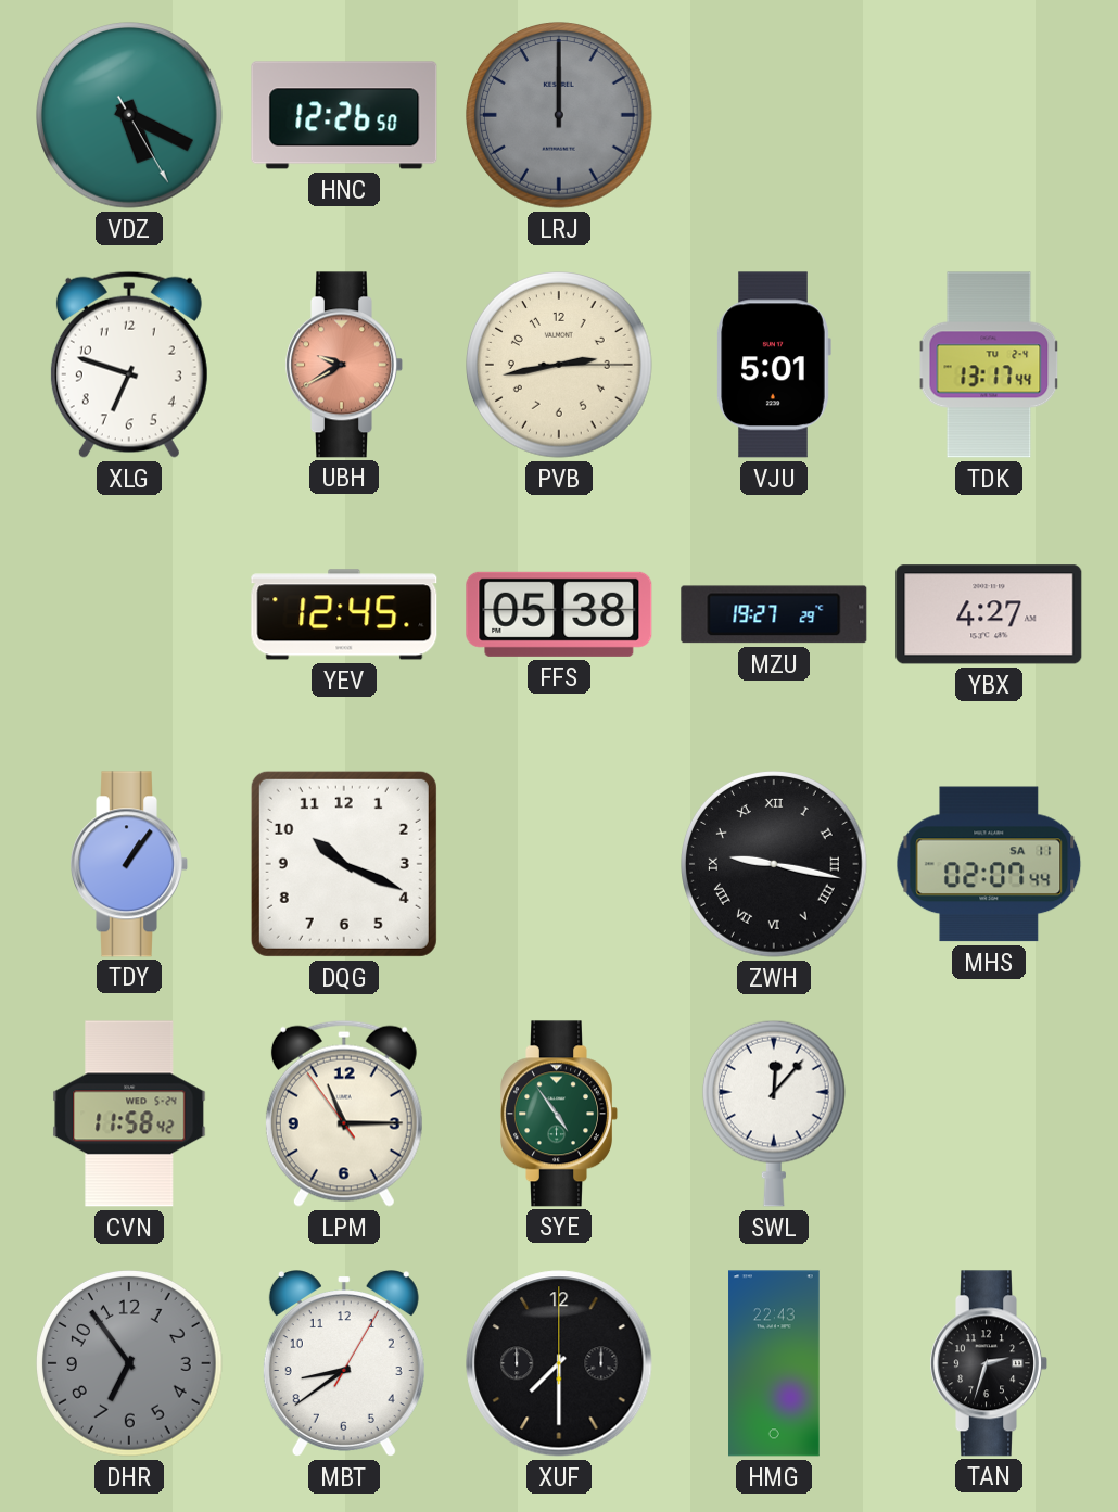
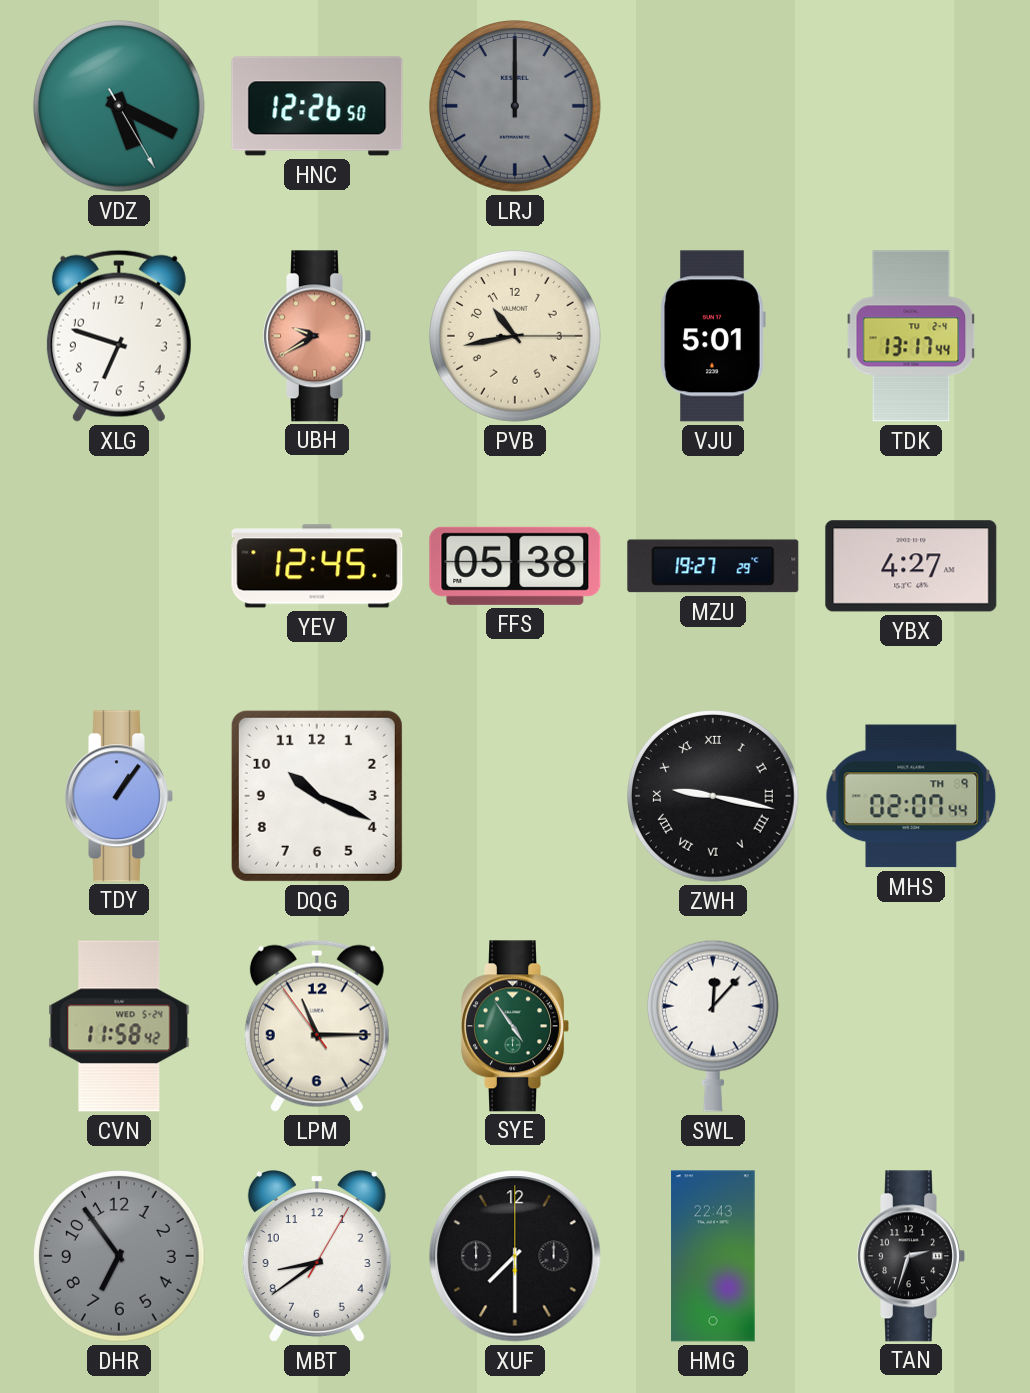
PVB: 2:43 -> 10:43
MHS date: SA 11 -> TH 9
